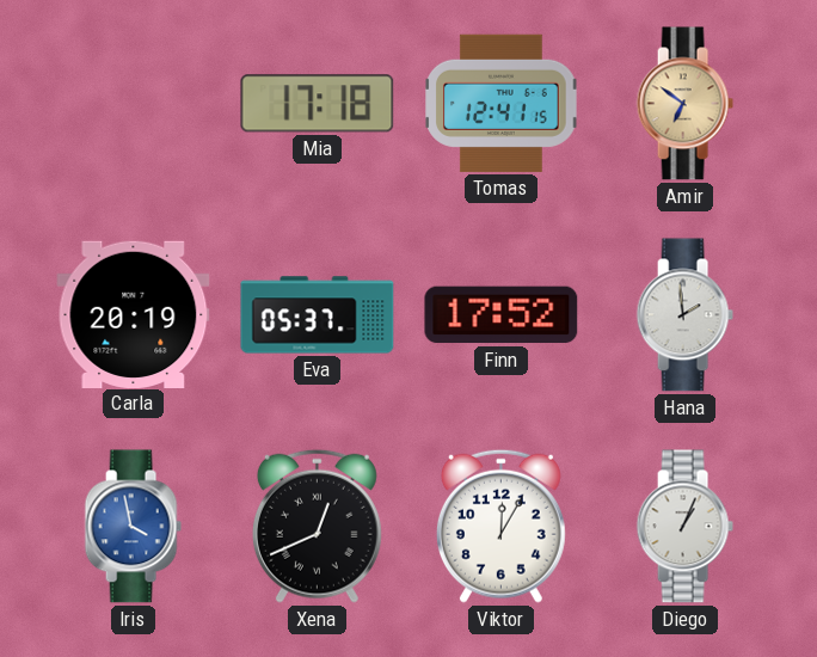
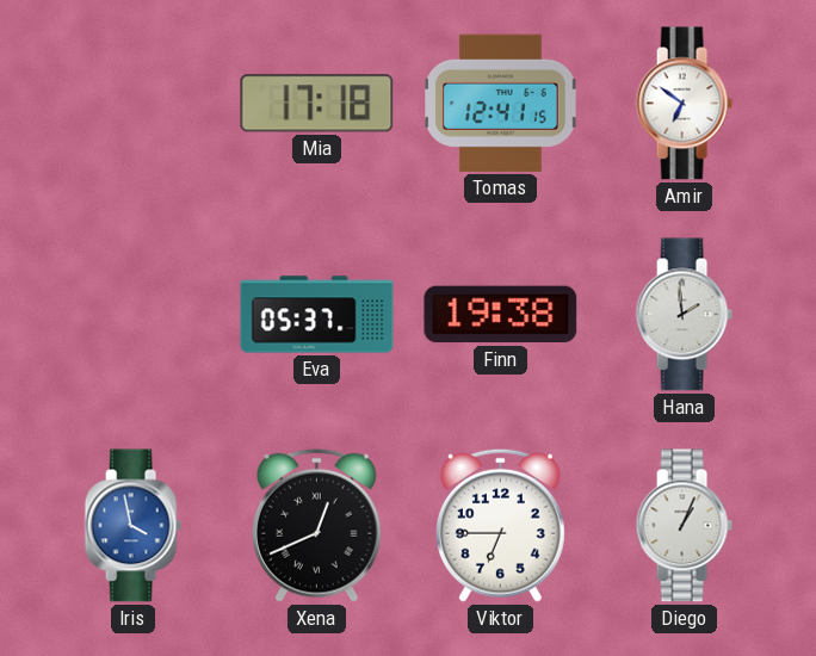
Amir dial: champagne -> white
Carla: 20:19 -> none
Finn: 17:52 -> 19:38
Viktor: 12:05 -> 6:45
